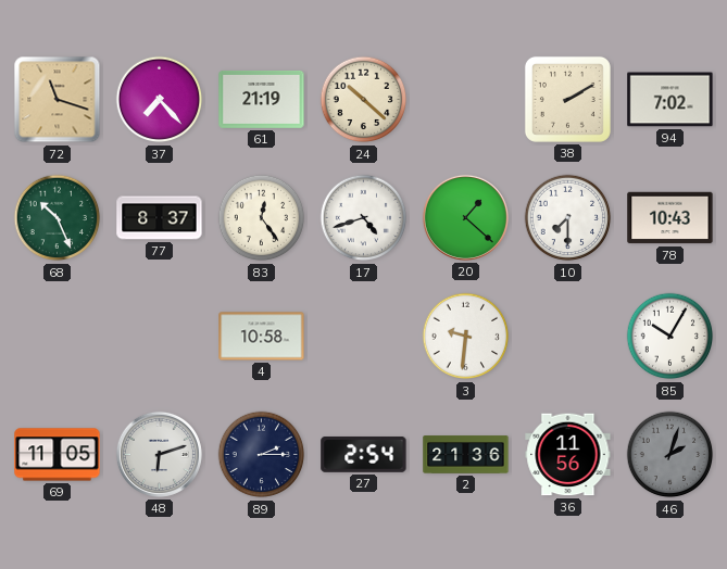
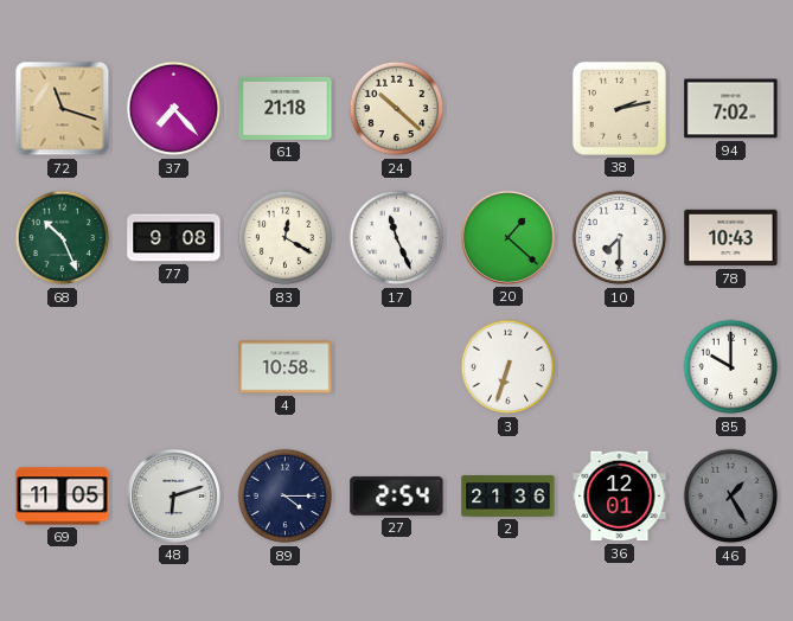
61: 21:19 -> 21:18
38: 2:10 -> 2:13
77: 8:37 -> 9:08
83: 12:24 -> 12:20
17: 4:42 -> 11:26
3: 9:31 -> 6:33
85: 10:05 -> 10:00
89: 2:15 -> 4:15
36: 11:56 -> 12:01
46: 2:03 -> 1:25
